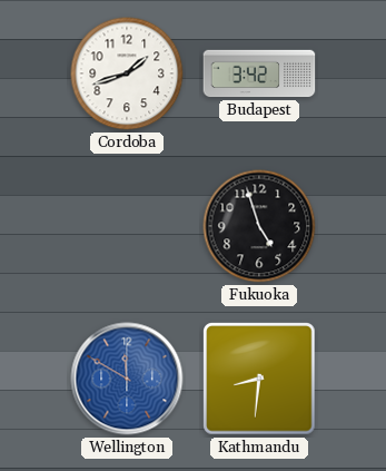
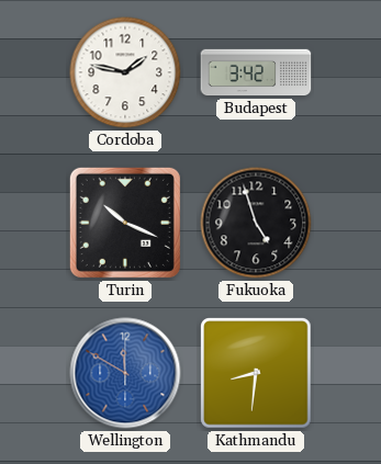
Cordoba: 1:42 -> 1:47
Turin: none -> 10:19
